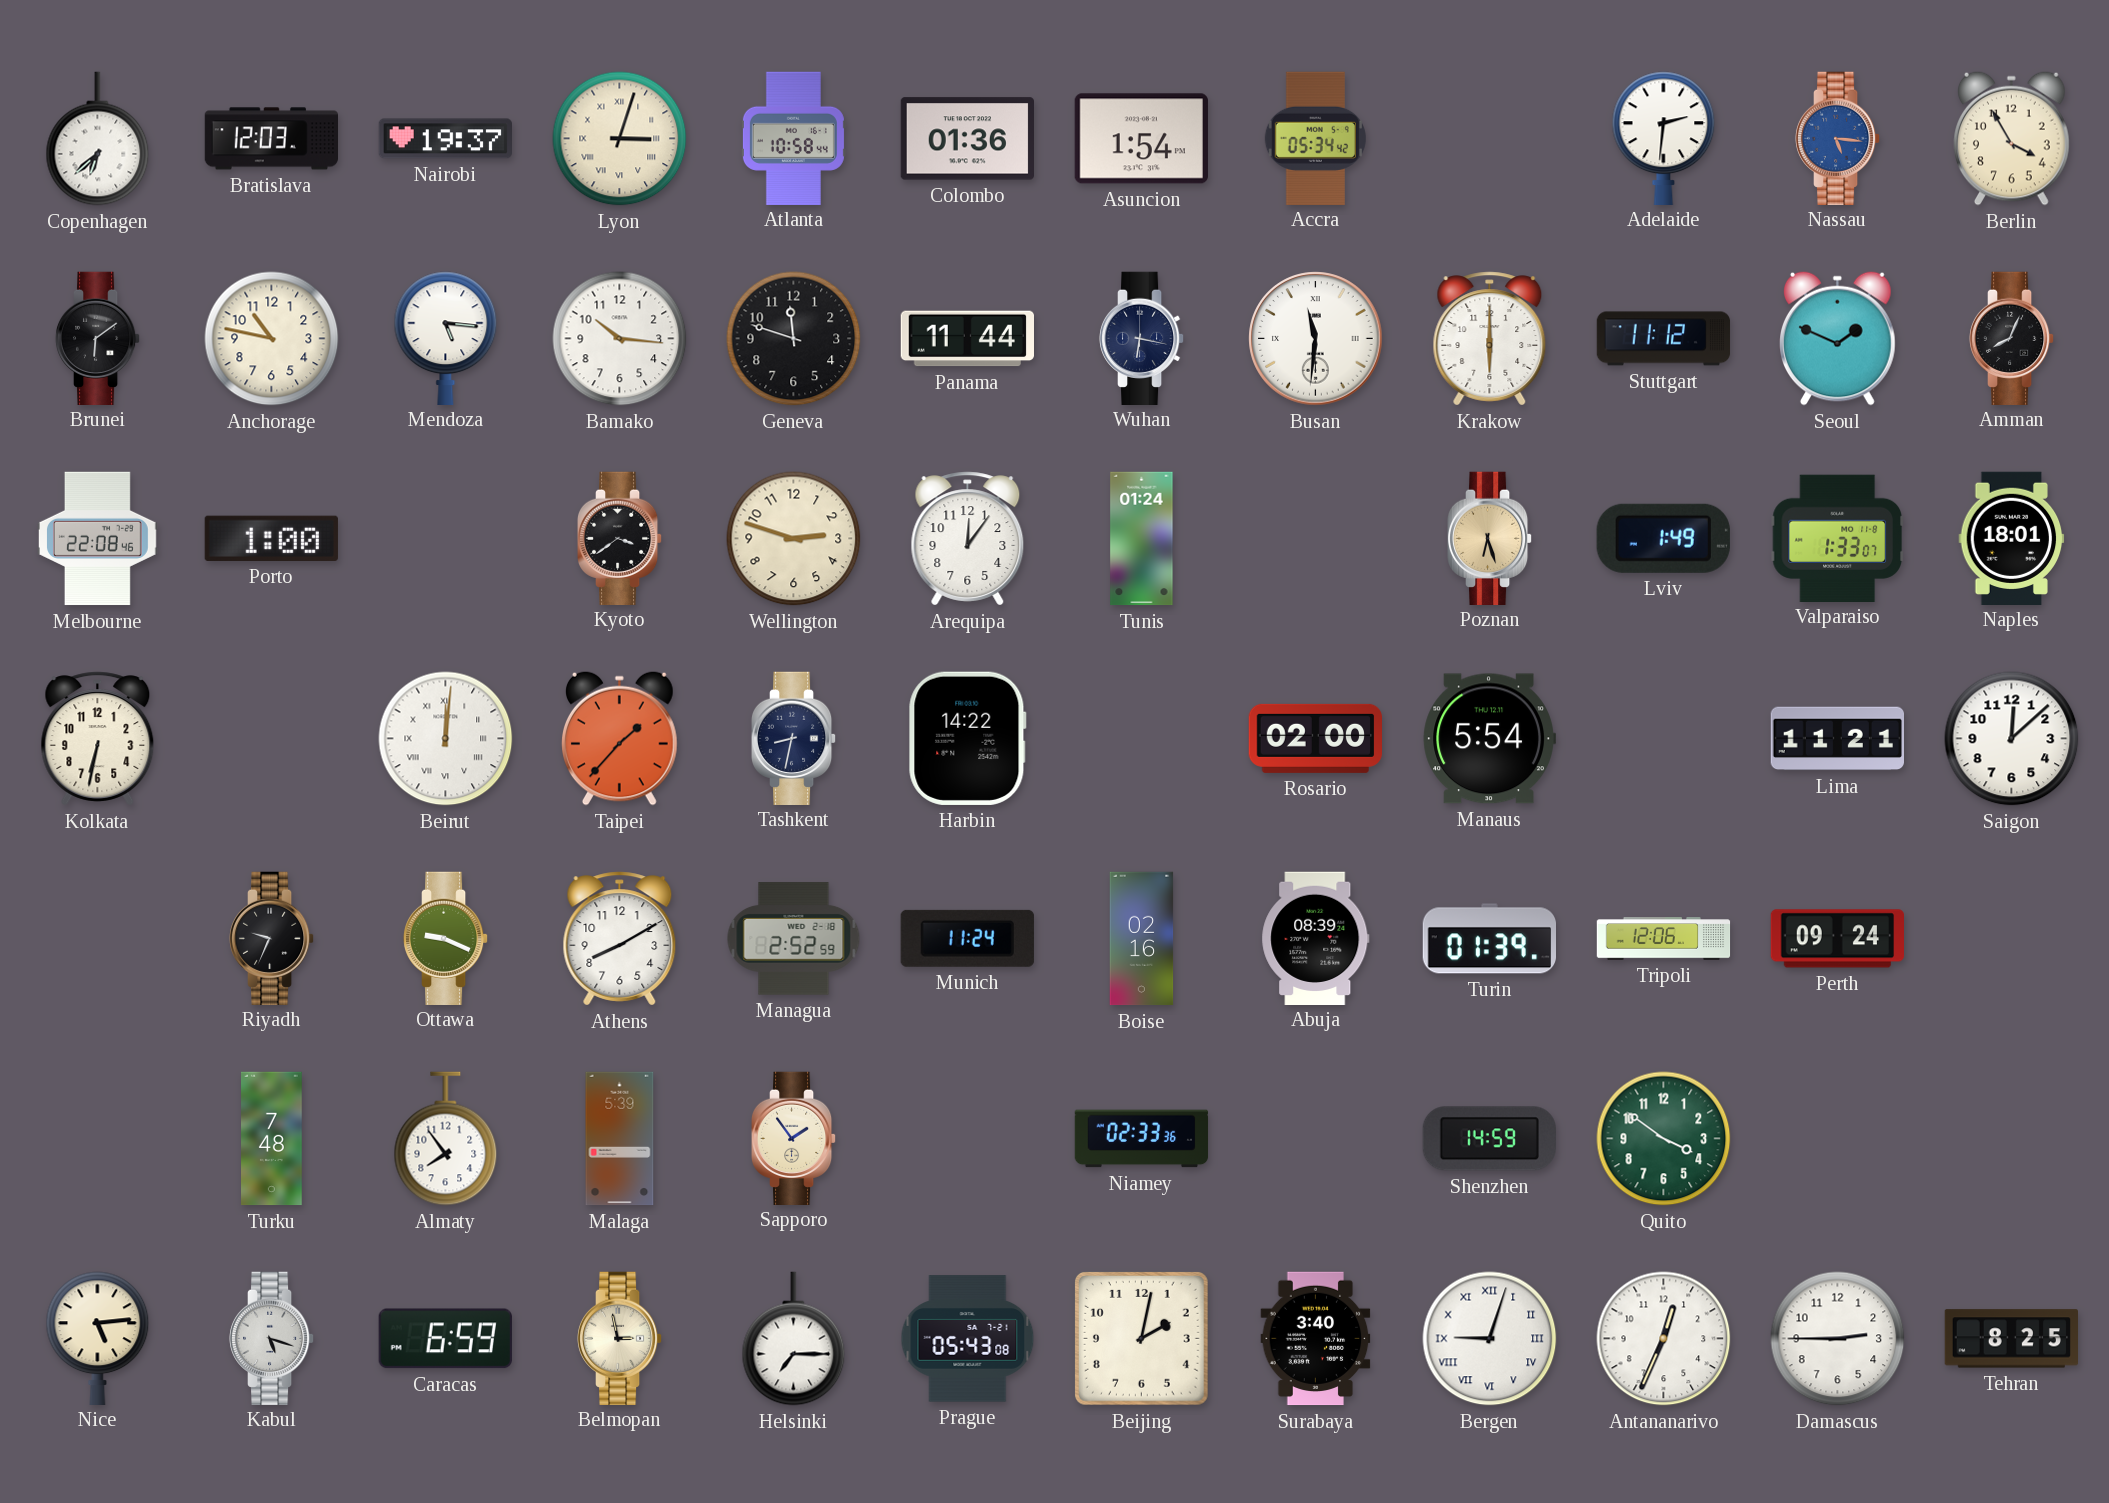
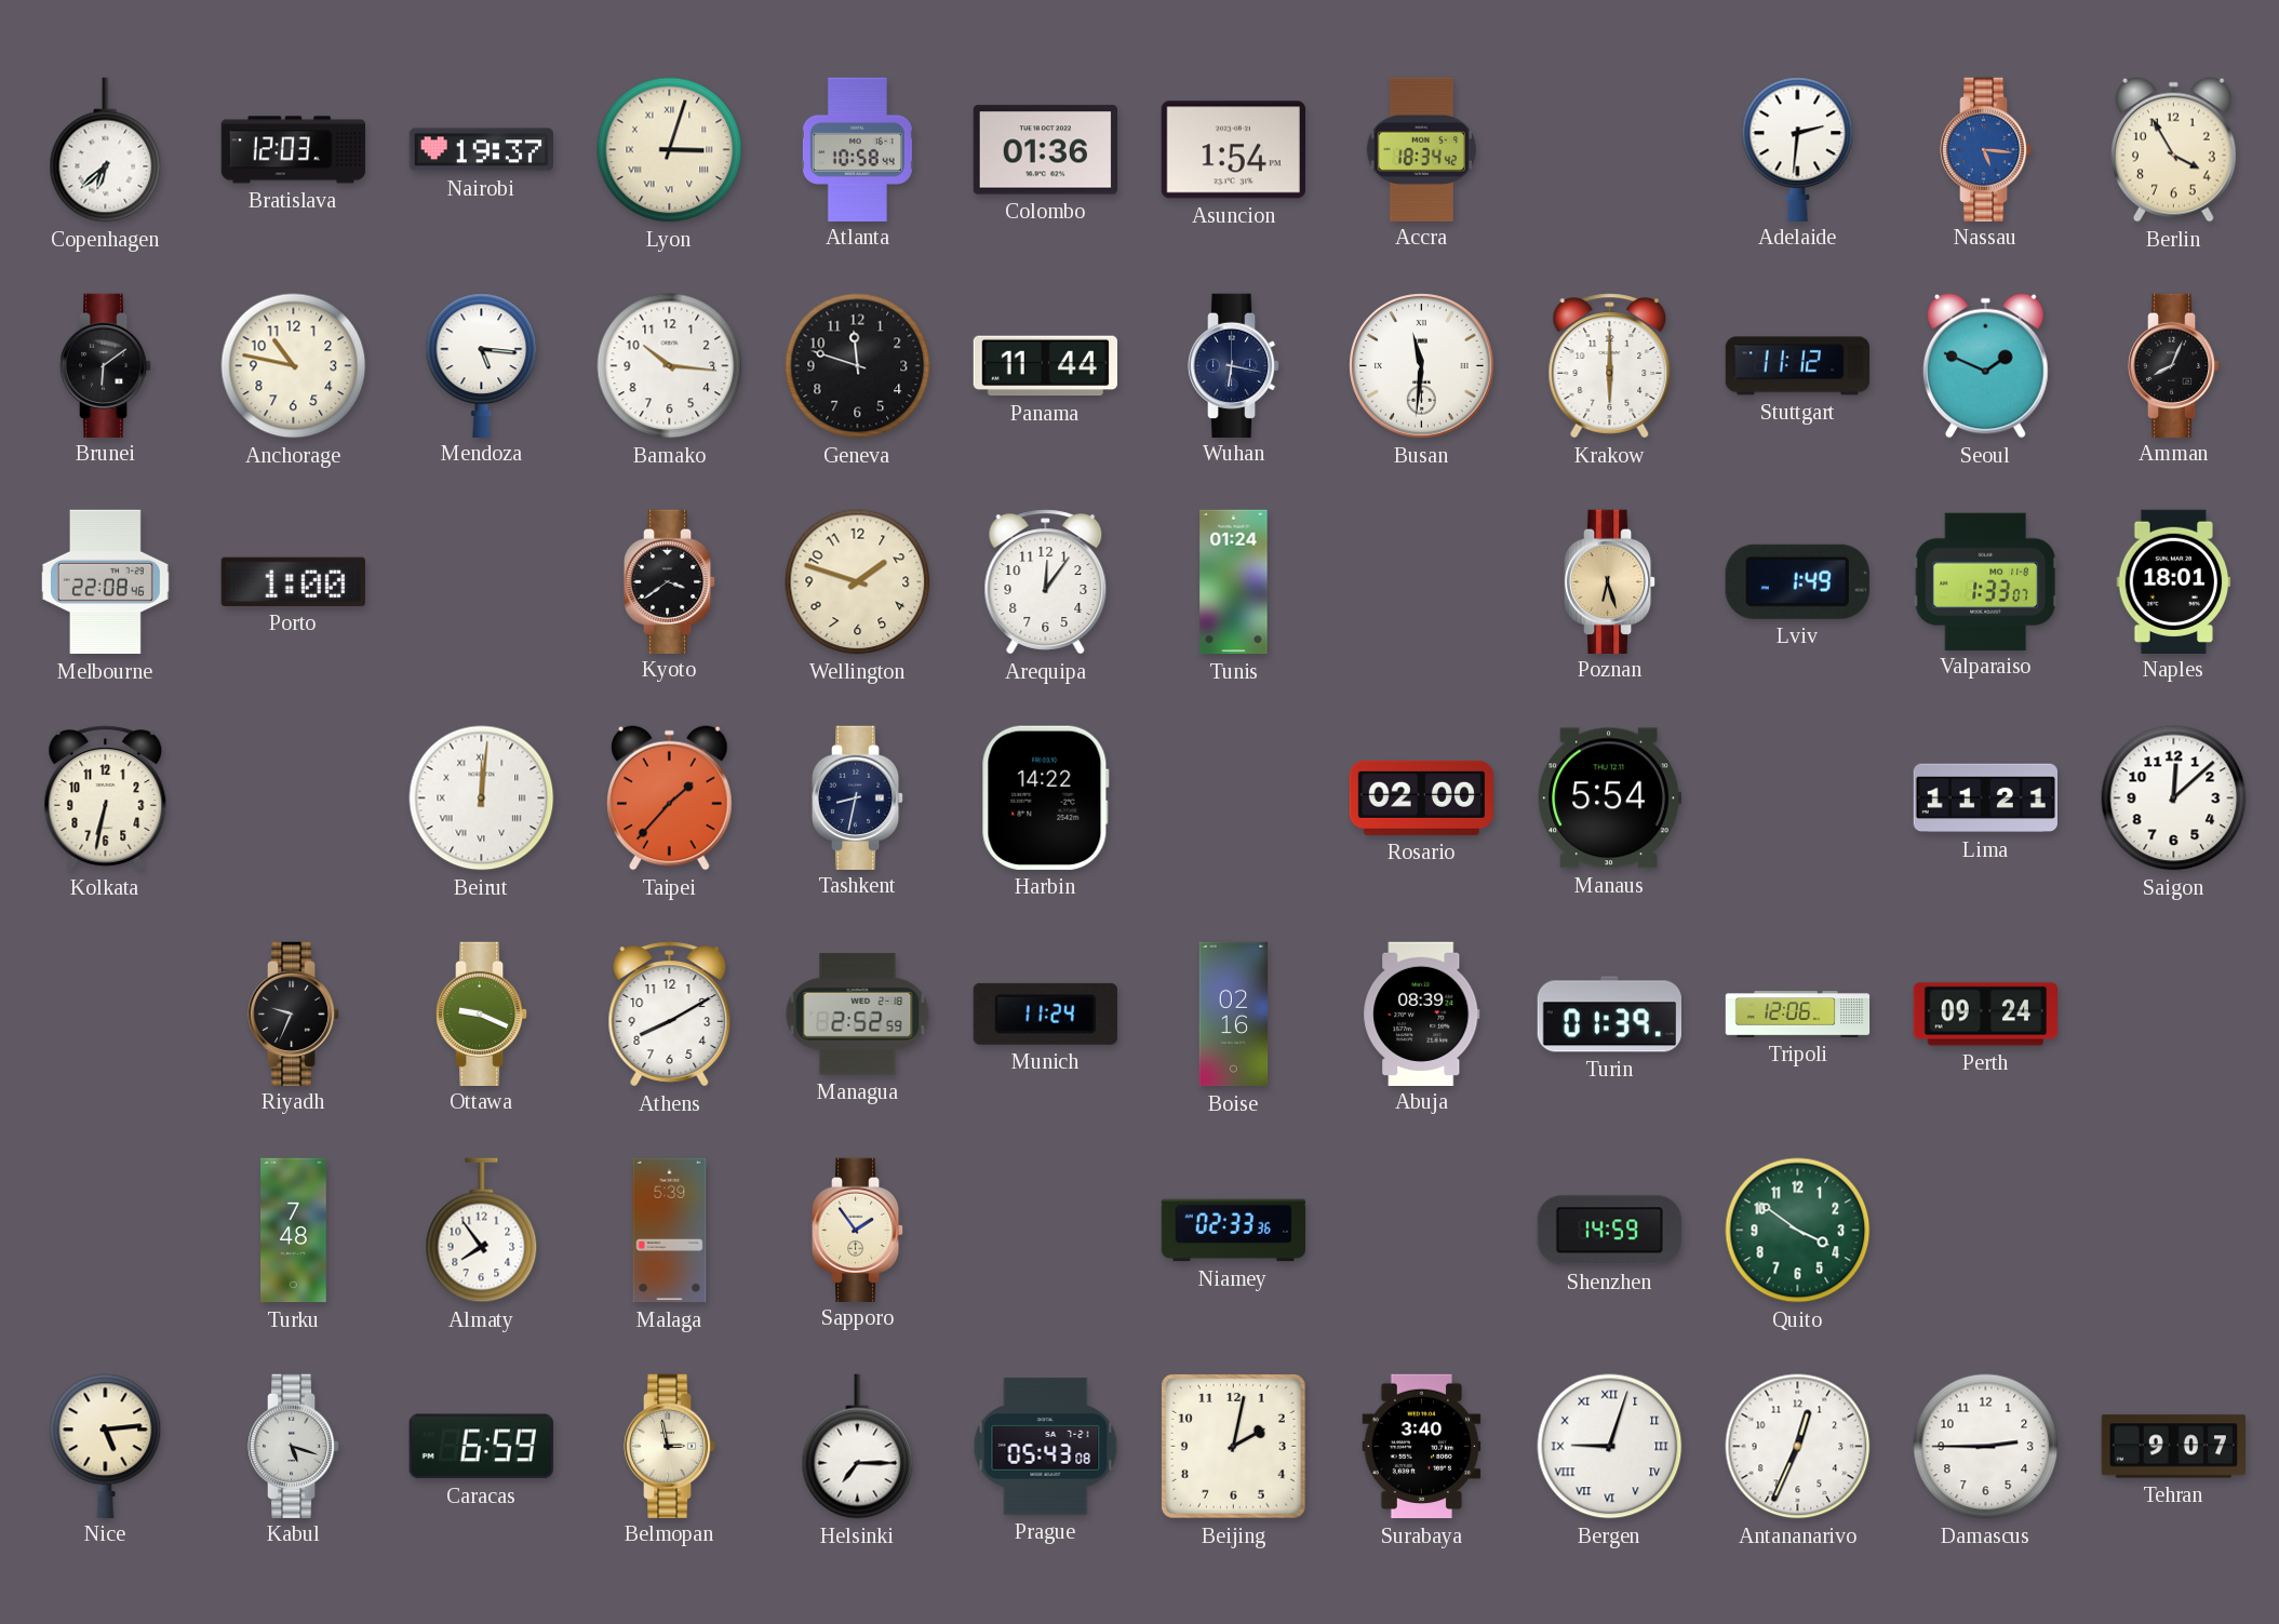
Accra: 05:34 -> 18:34
Wellington: 2:48 -> 1:48
Tehran: 8:25 -> 9:07
